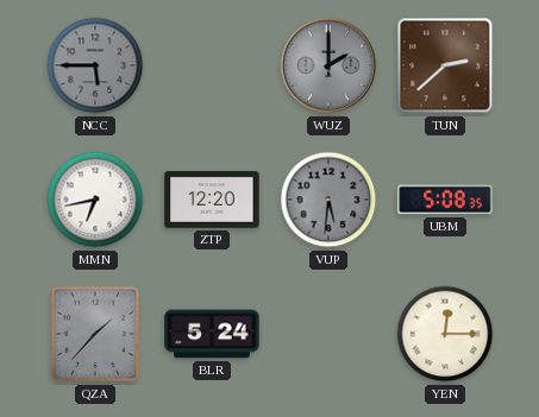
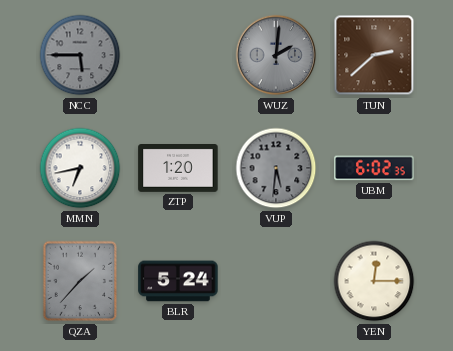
WUZ: 2:00 -> 2:01
ZTP: 12:20 -> 1:20
UBM: 5:08 -> 6:02
